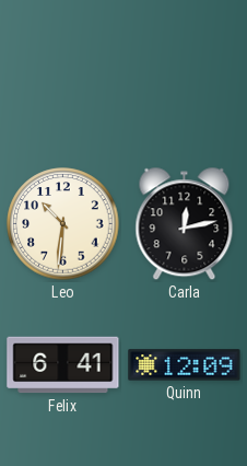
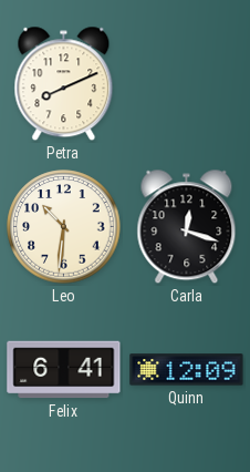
Petra: none -> 8:11
Carla: 12:13 -> 12:18
